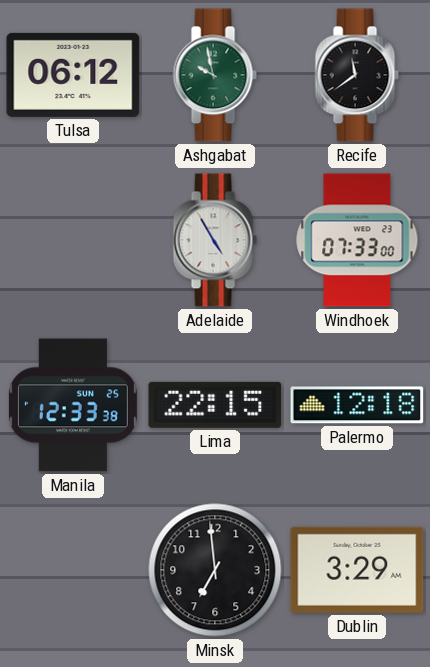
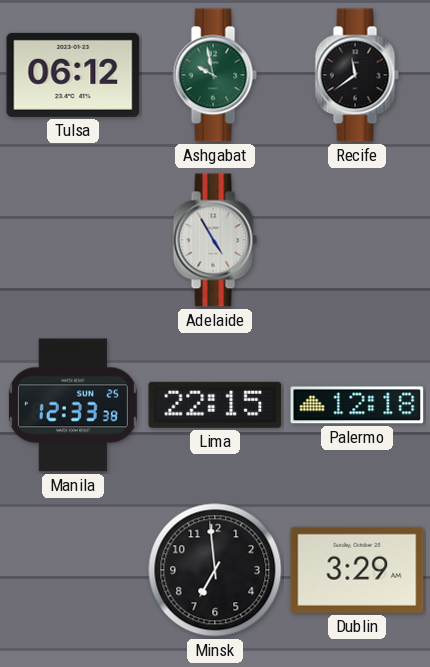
Windhoek: 07:33 -> none
